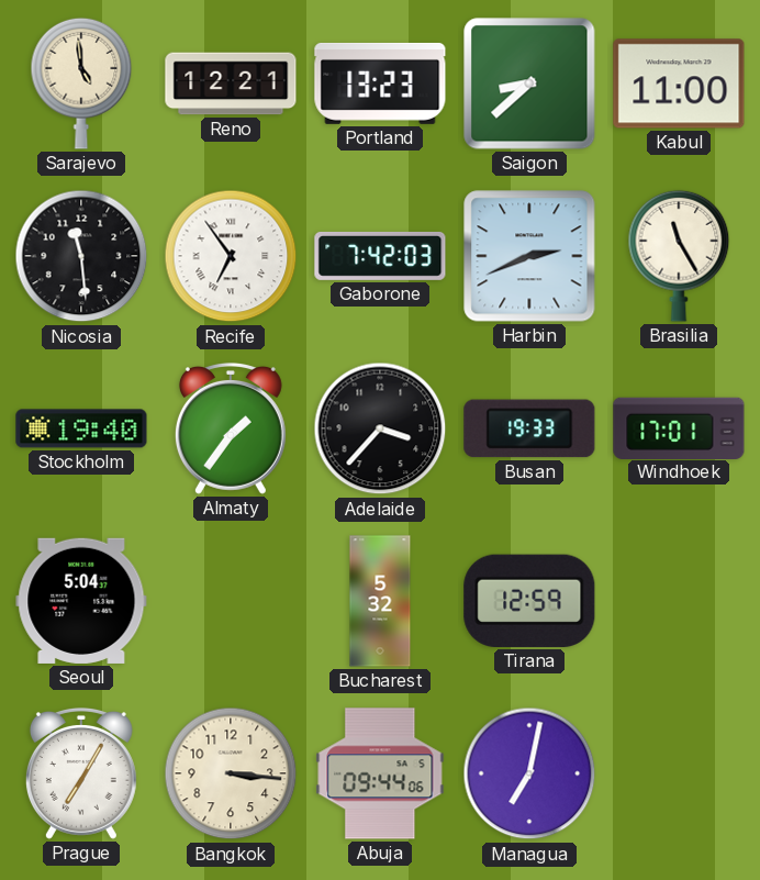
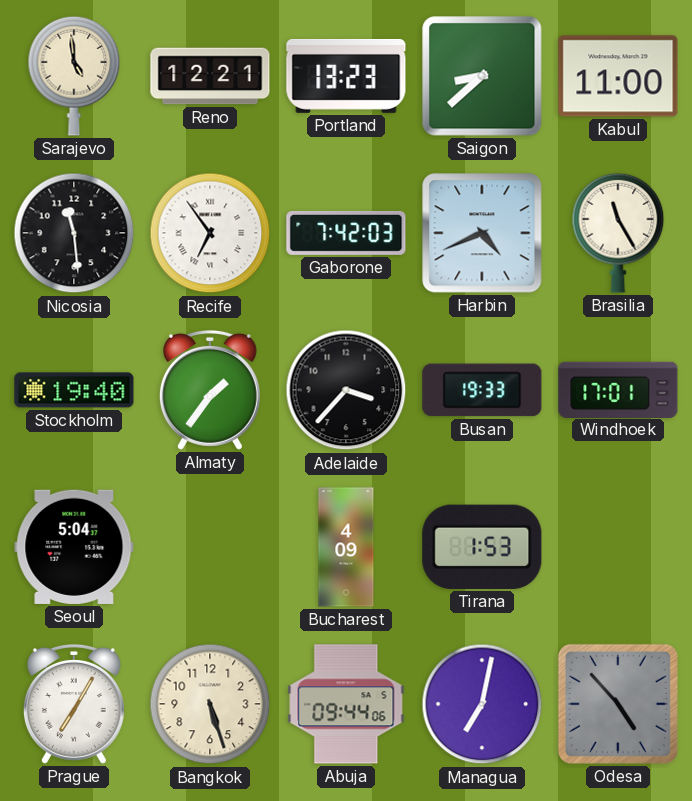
Harbin: 2:41 -> 4:41
Bucharest: 5:32 -> 4:09
Tirana: 12:59 -> 1:53
Bangkok: 3:16 -> 5:27
Odesa: none -> 4:53
